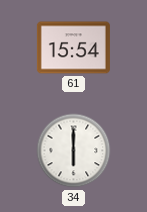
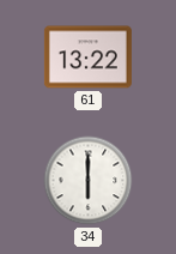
61: 15:54 -> 13:22
